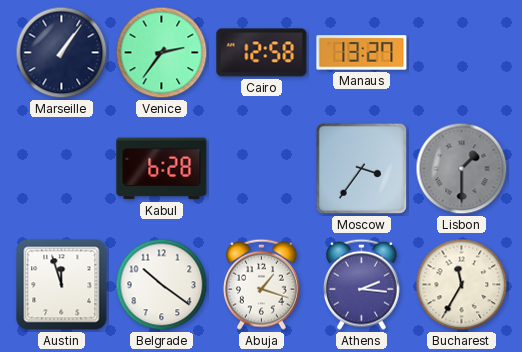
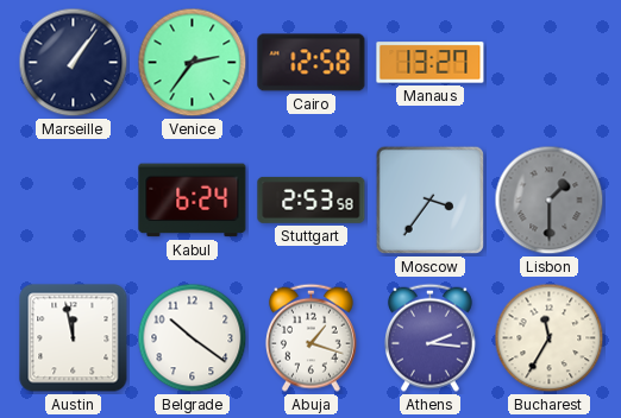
Kabul: 6:28 -> 6:24
Stuttgart: none -> 2:53
Austin: 11:57 -> 11:58
